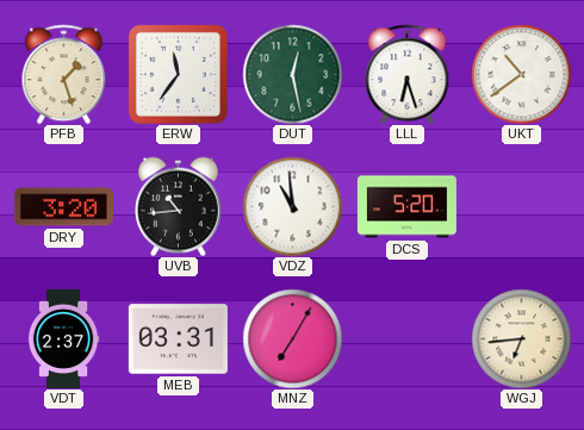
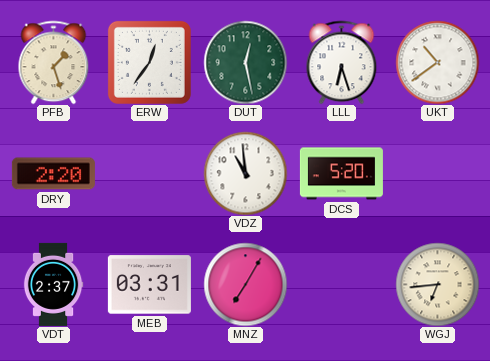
ERW: 11:36 -> 12:36
DRY: 3:20 -> 2:20
UVB: 10:44 -> none
